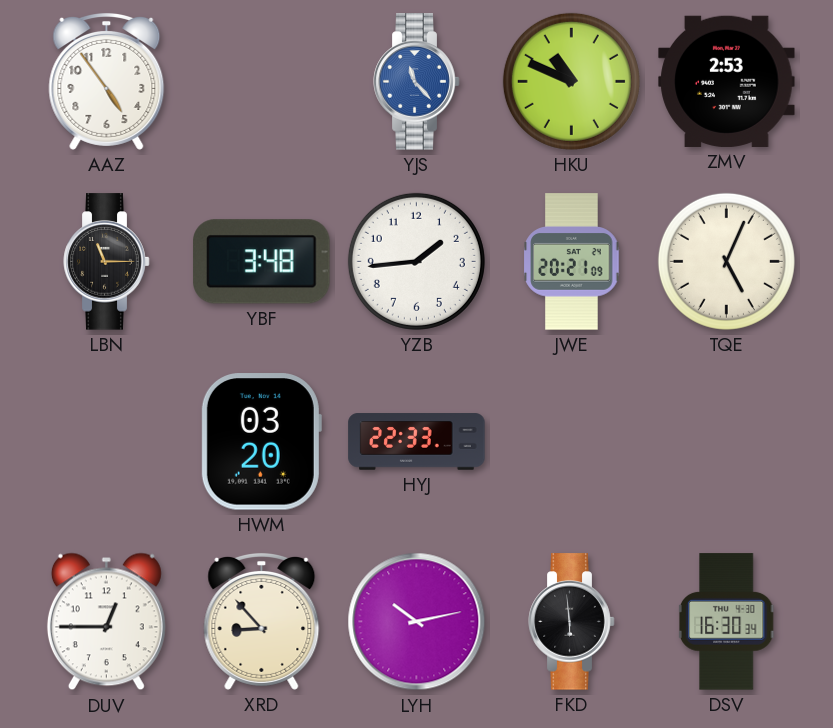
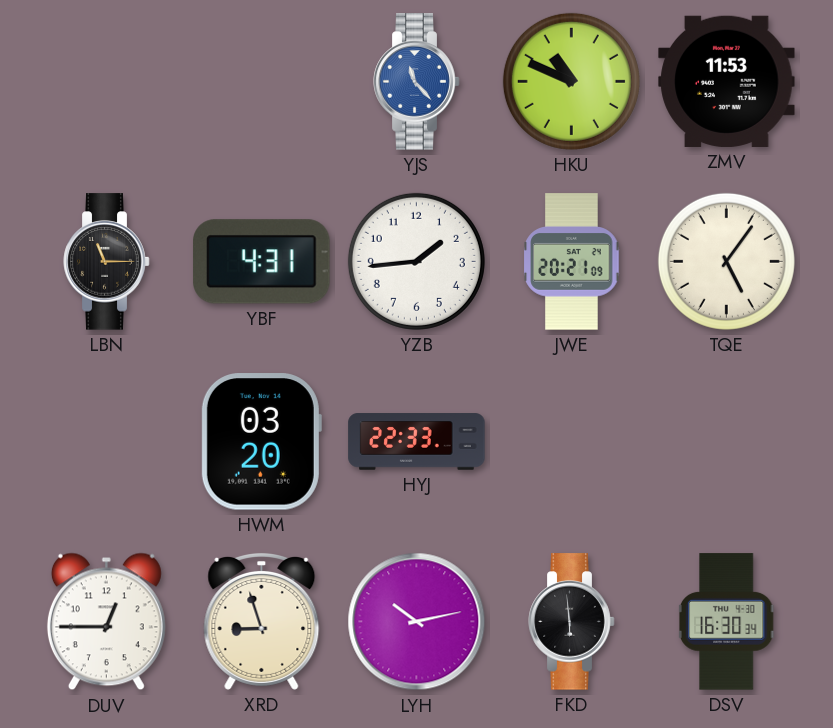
AAZ: 4:54 -> none
ZMV: 2:53 -> 11:53
YBF: 3:48 -> 4:31
TQE: 5:04 -> 5:06
XRD: 8:53 -> 8:57
